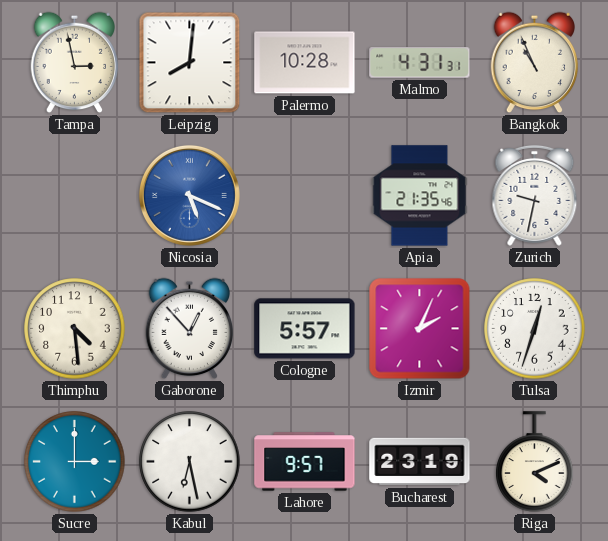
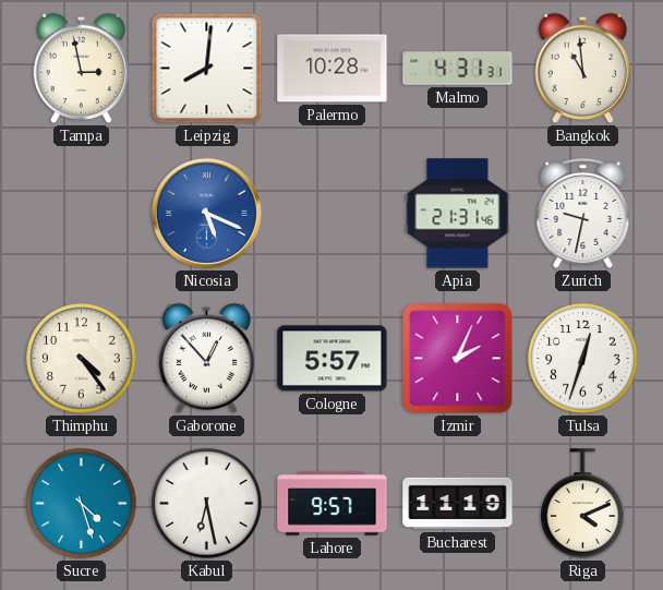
Bangkok: 10:56 -> 10:59
Apia: 21:35 -> 21:31
Thimphu: 4:29 -> 4:24
Sucre: 3:00 -> 4:27
Bucharest: 23:19 -> 11:19
